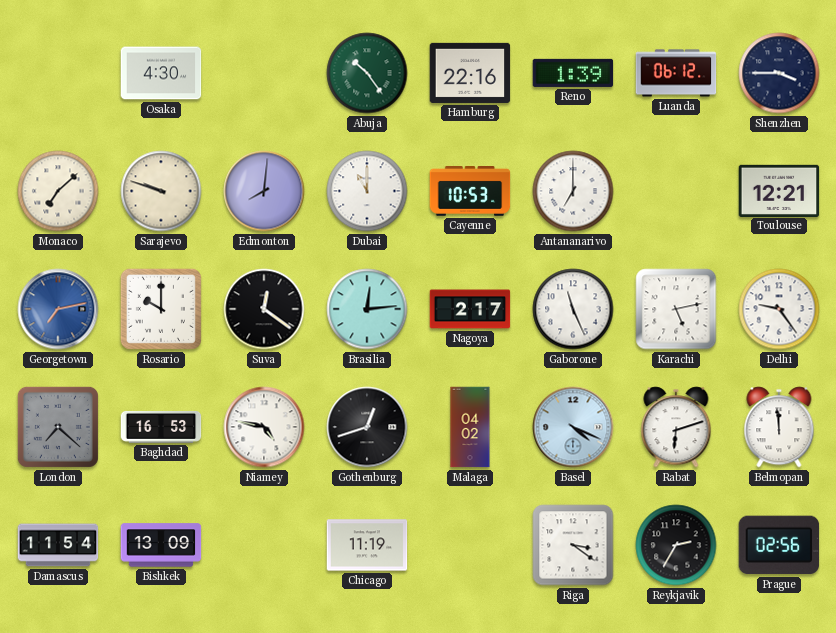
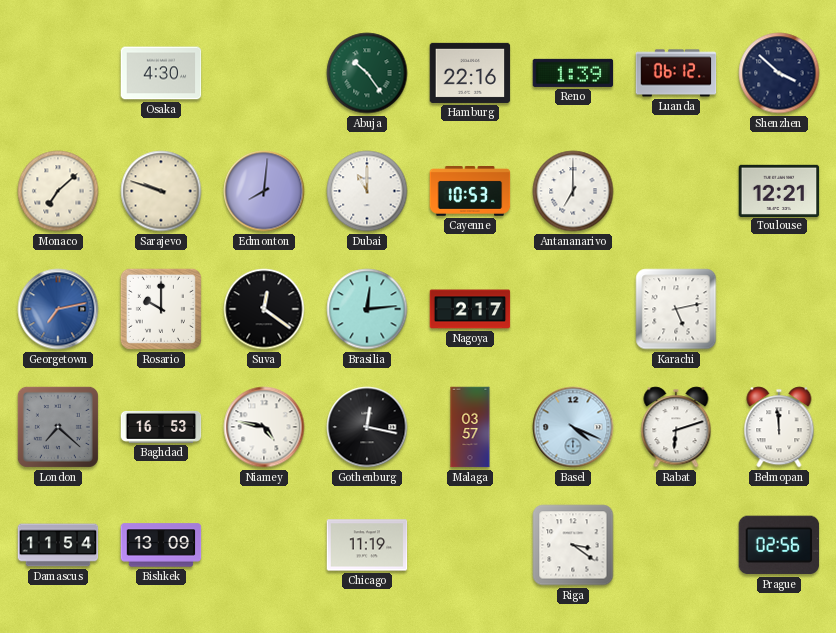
Shenzhen: 3:45 -> 3:52
Gaborone: 11:26 -> none
Delhi: 9:24 -> none
Gothenburg: 12:42 -> 12:17
Malaga: 04:02 -> 03:57
Reykjavik: 2:35 -> none
